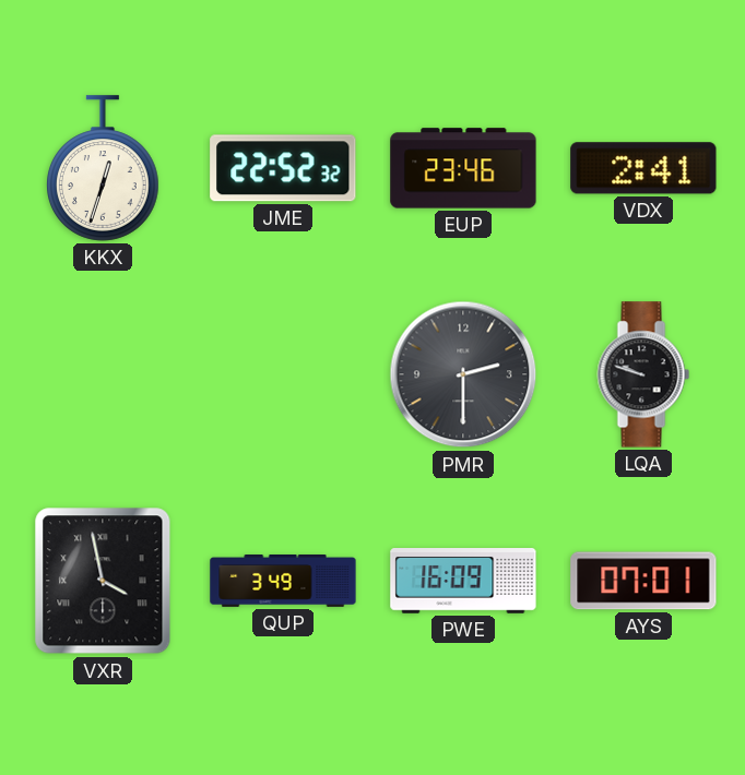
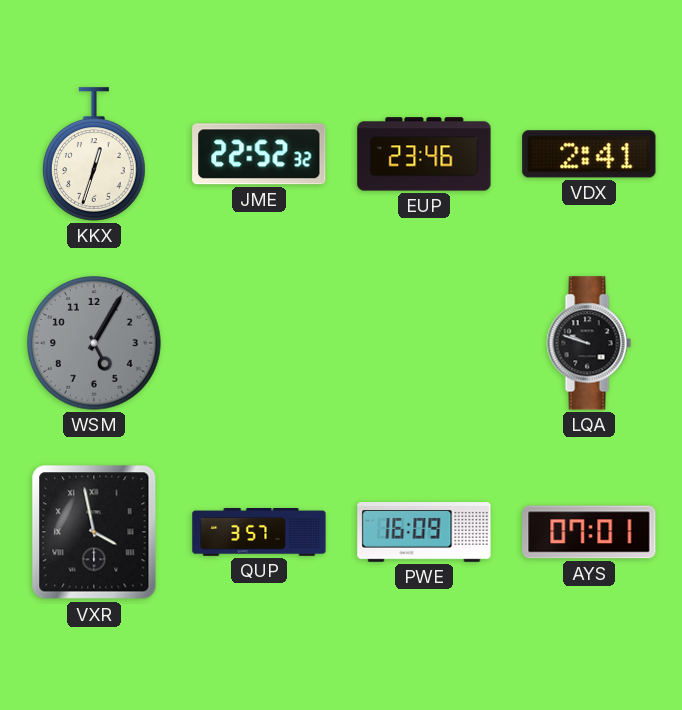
WSM: none -> 5:05
PMR: 2:30 -> none
QUP: 3:49 -> 3:57
